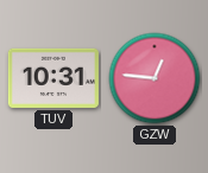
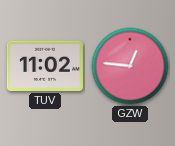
TUV: 10:31 -> 11:02
